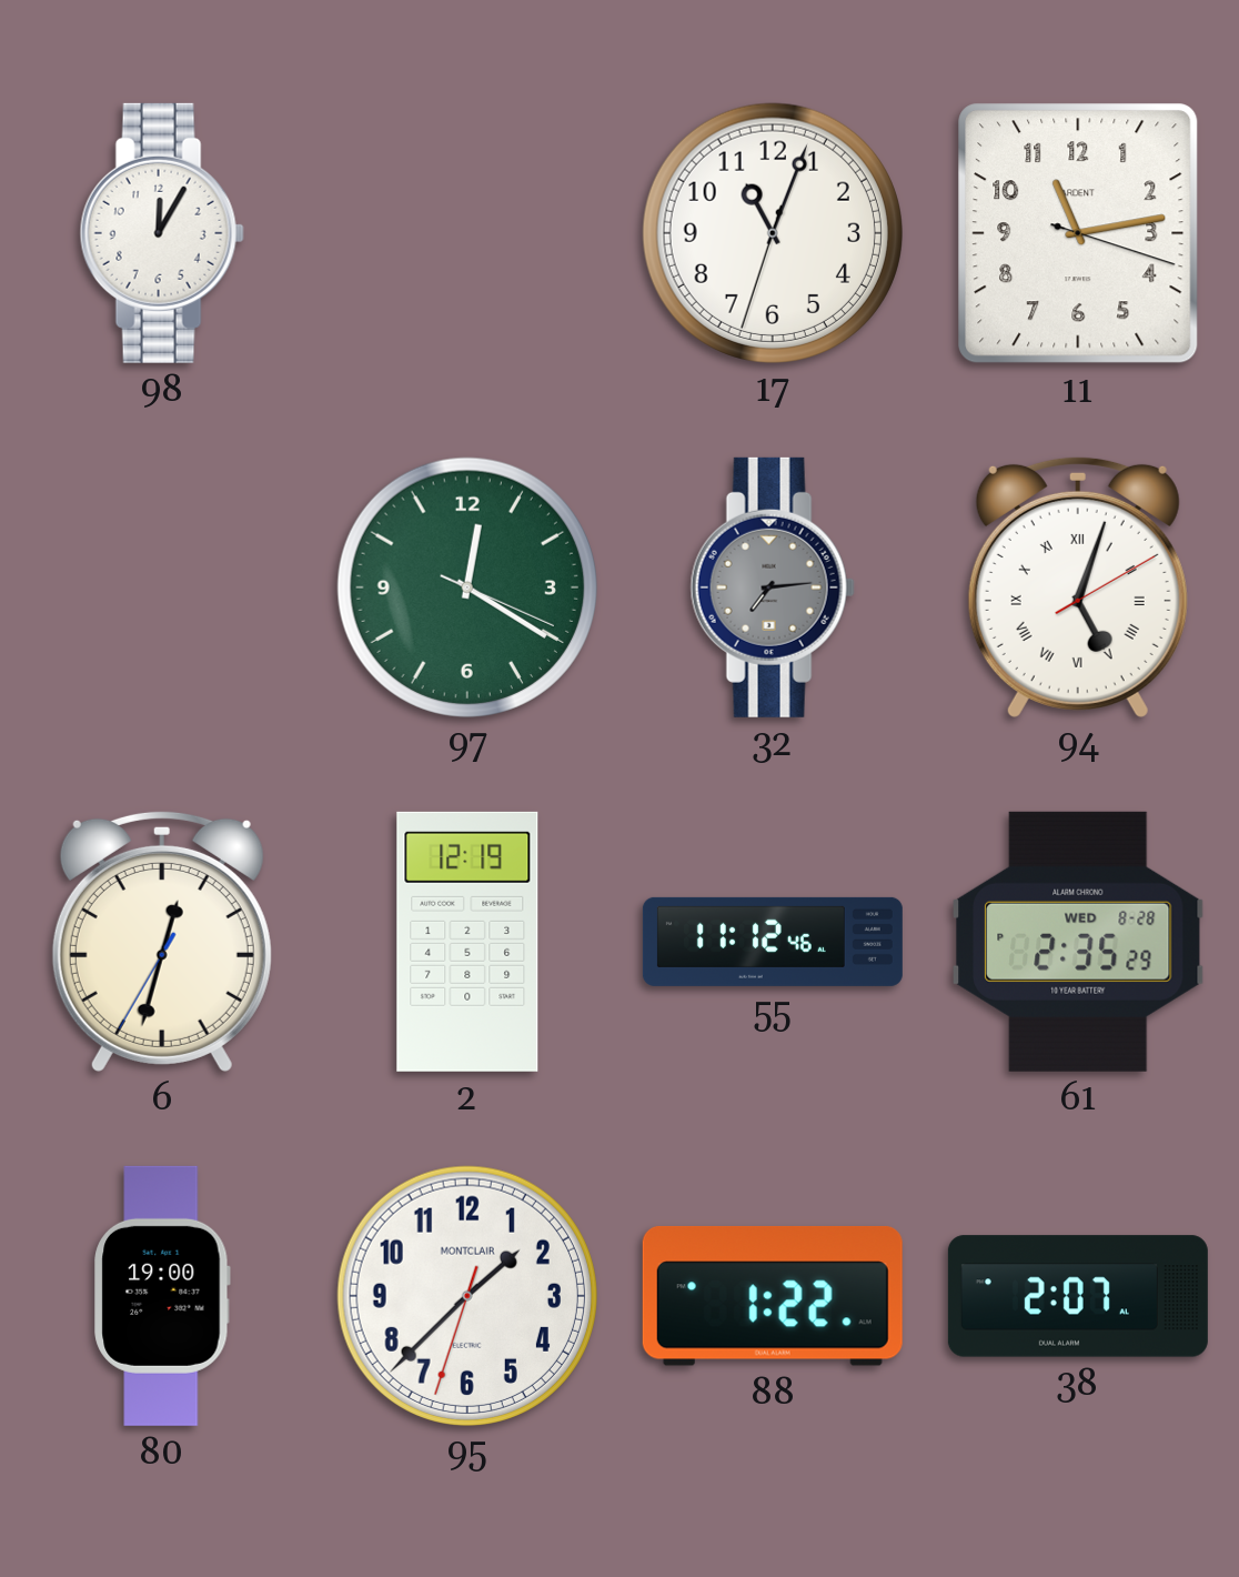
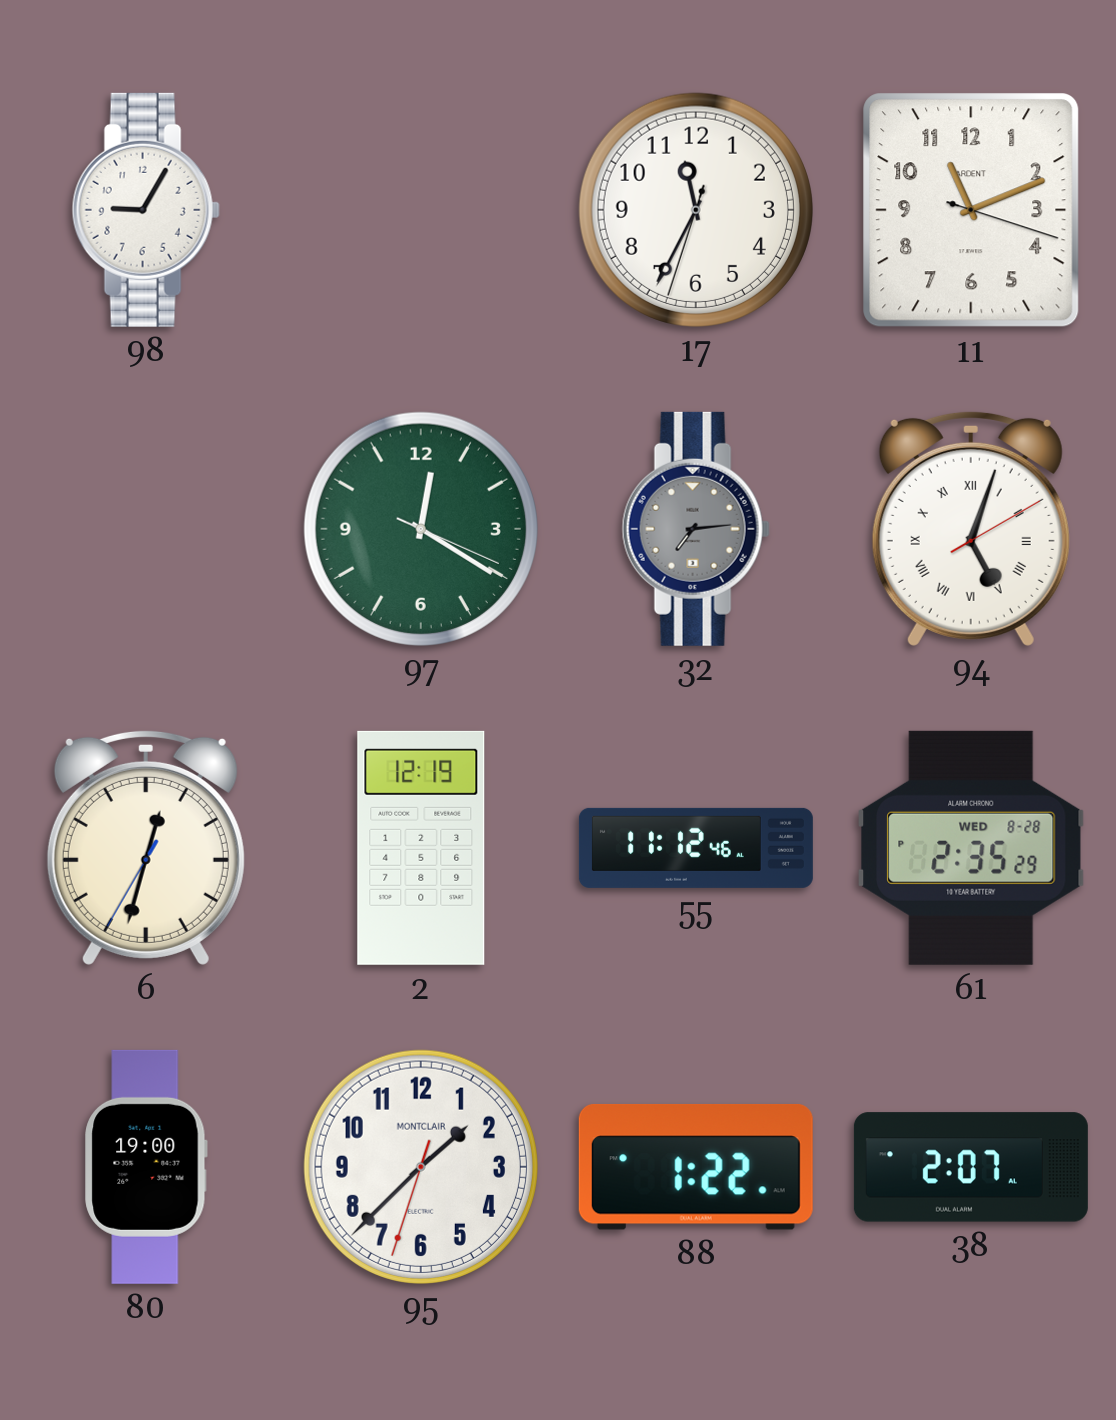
98: 12:05 -> 9:05
17: 11:03 -> 11:34
11: 11:13 -> 11:11
